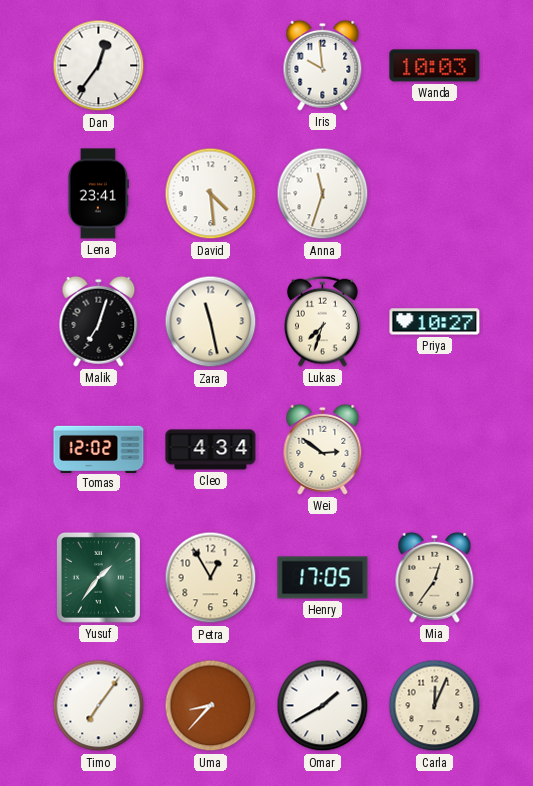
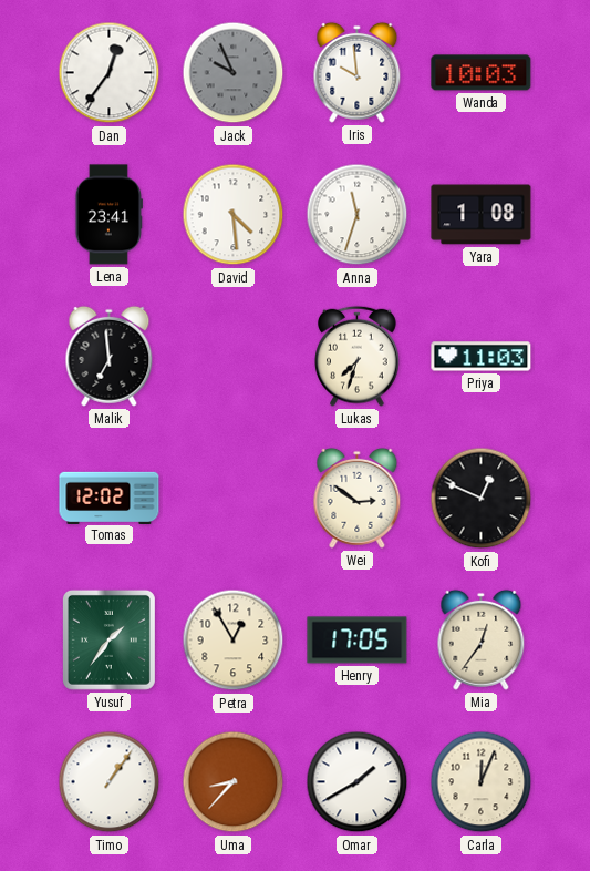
Jack: none -> 9:56
Yara: none -> 1:08
Malik: 7:03 -> 6:59
Zara: 11:28 -> none
Priya: 10:27 -> 11:03
Cleo: 4:34 -> none
Kofi: none -> 12:49
Timo: 7:06 -> 1:06
